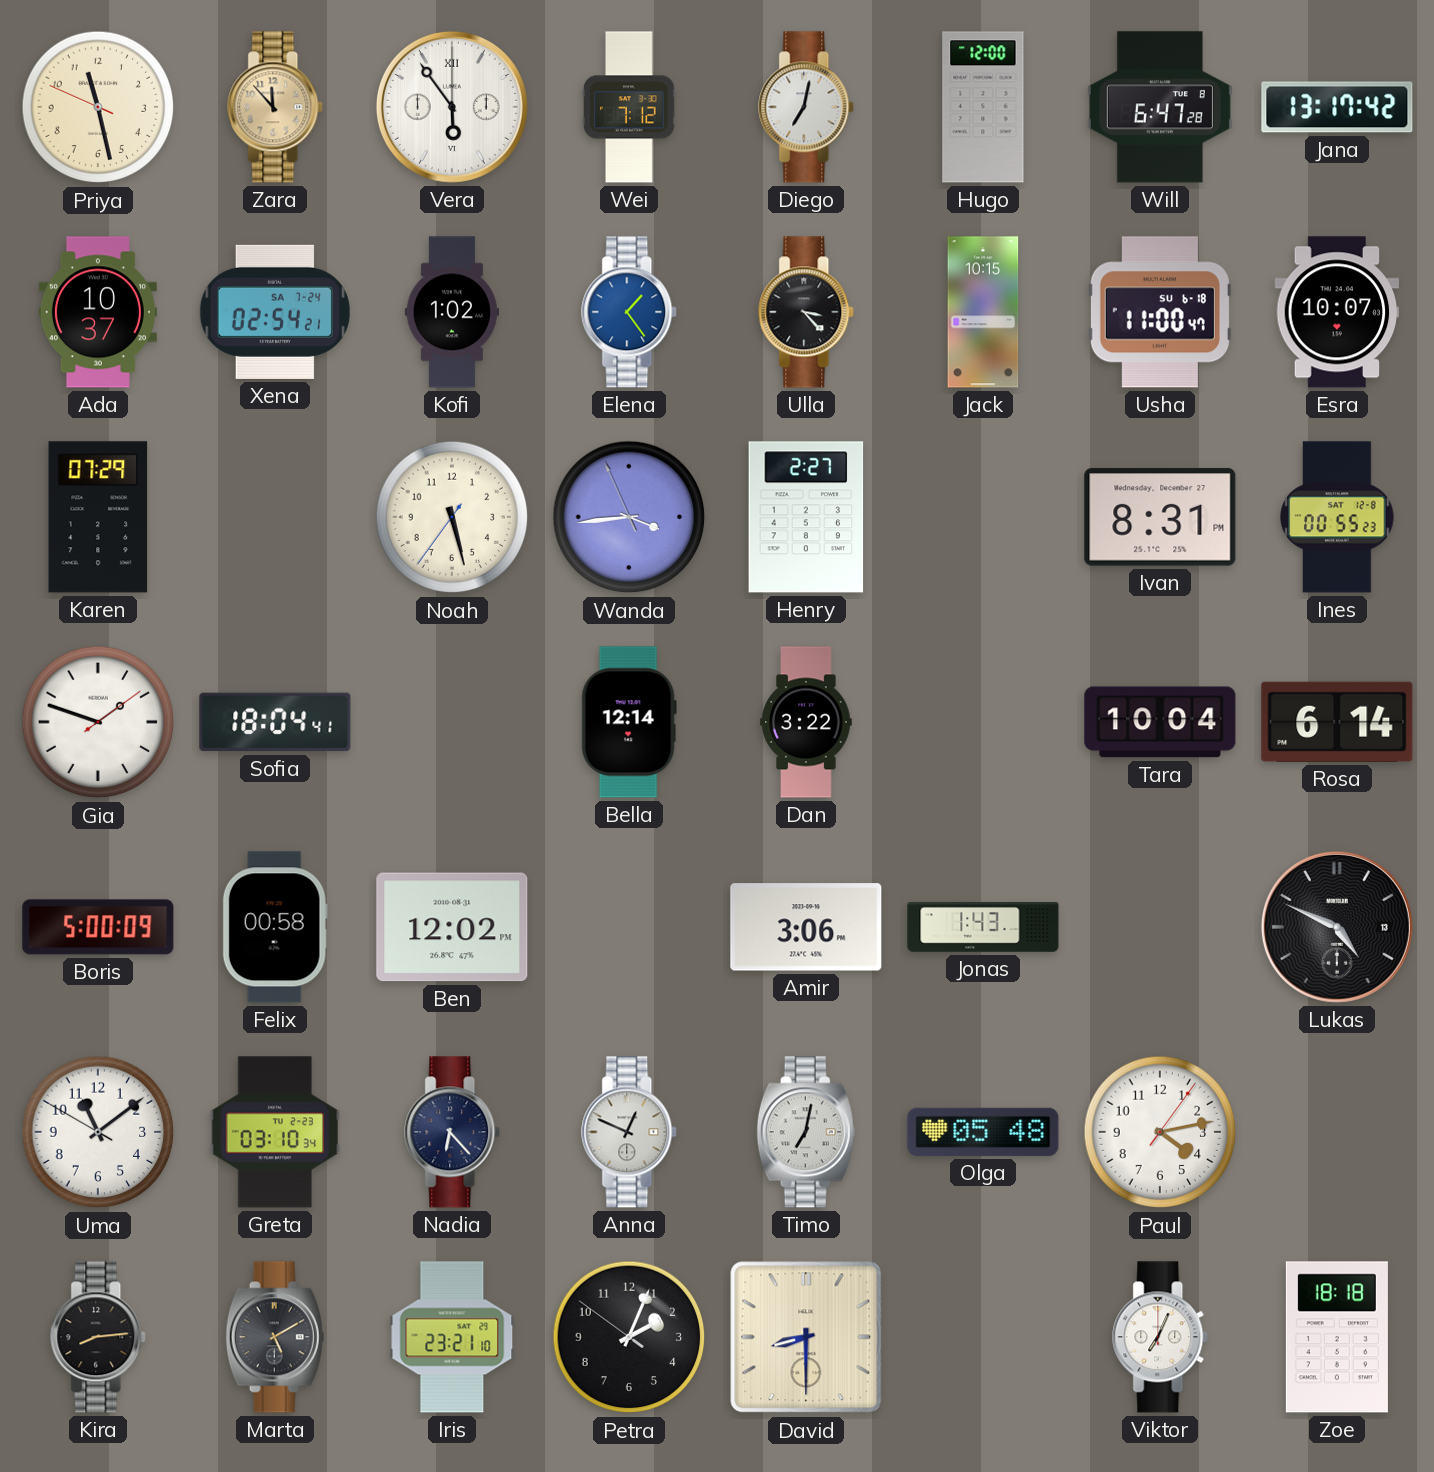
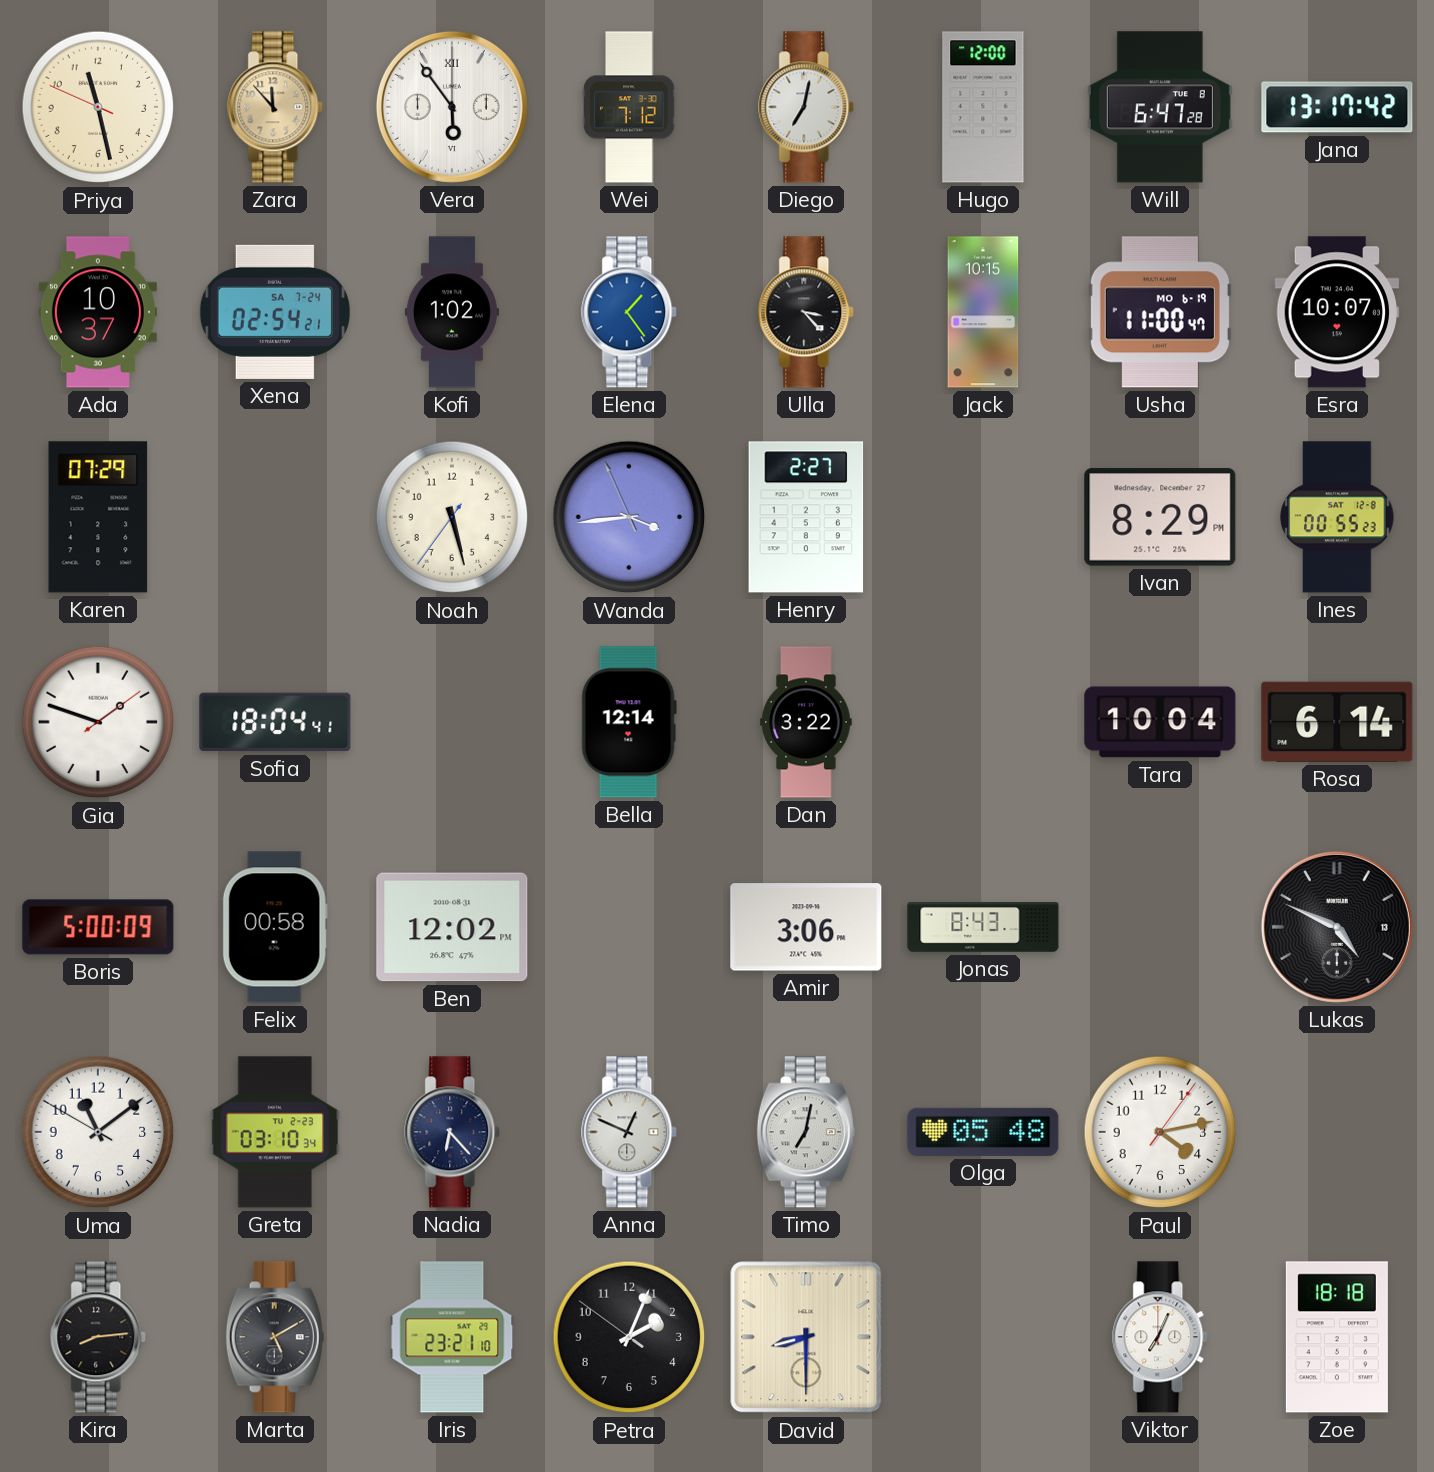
Usha date: SU 6-18 -> MO 6-19
Ivan: 8:31 -> 8:29
Jonas: 1:43 -> 8:43
